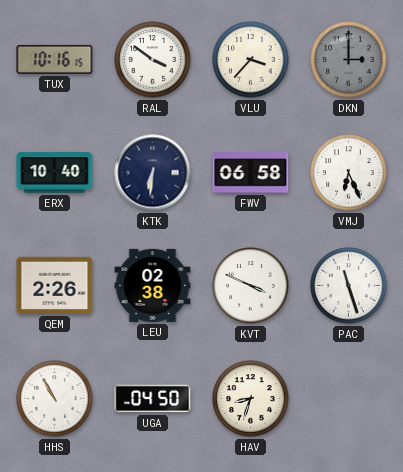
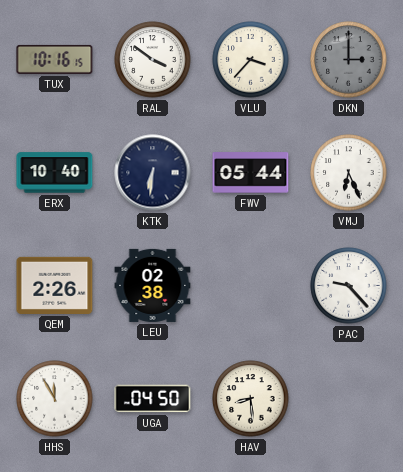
FWV: 06:58 -> 05:44
KVT: 3:49 -> none
PAC: 11:27 -> 9:23
HHS: 10:55 -> 11:55
HAV: 8:33 -> 8:29
